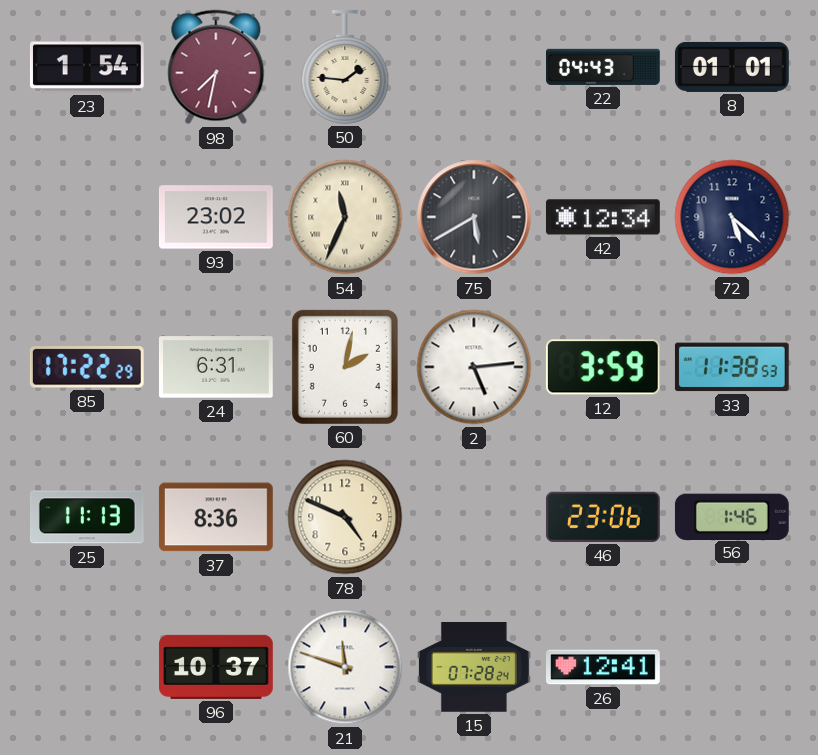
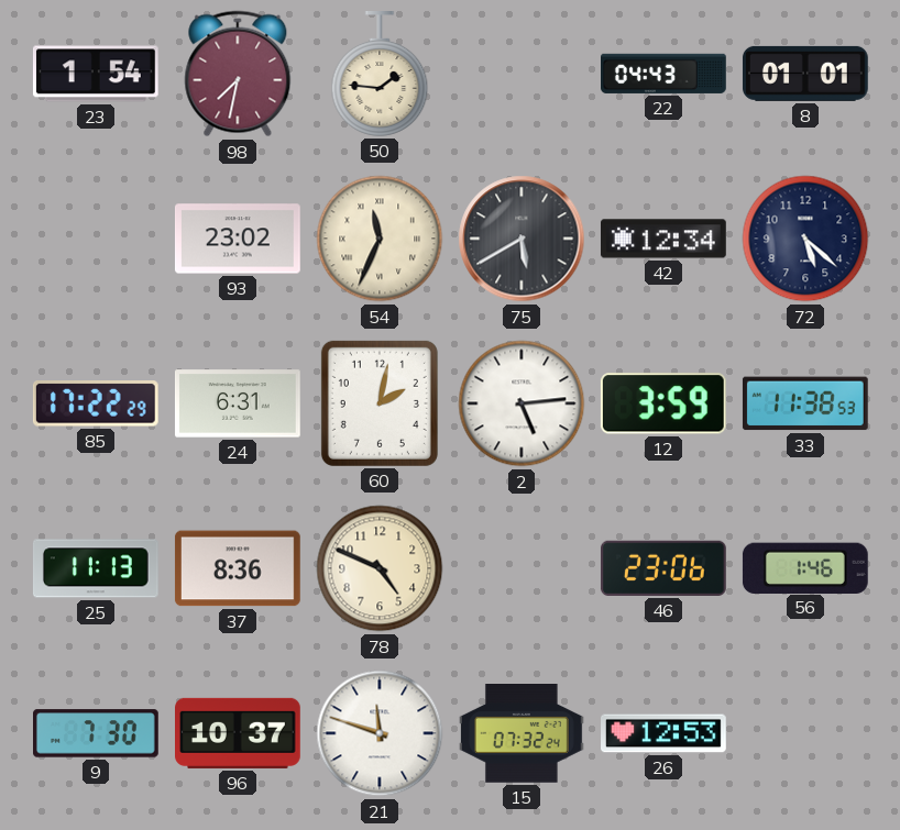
9: none -> 7:30
15: 07:28 -> 07:32
26: 12:41 -> 12:53
